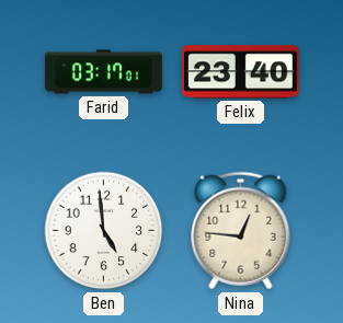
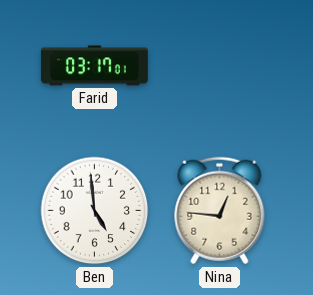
Felix: 23:40 -> none
